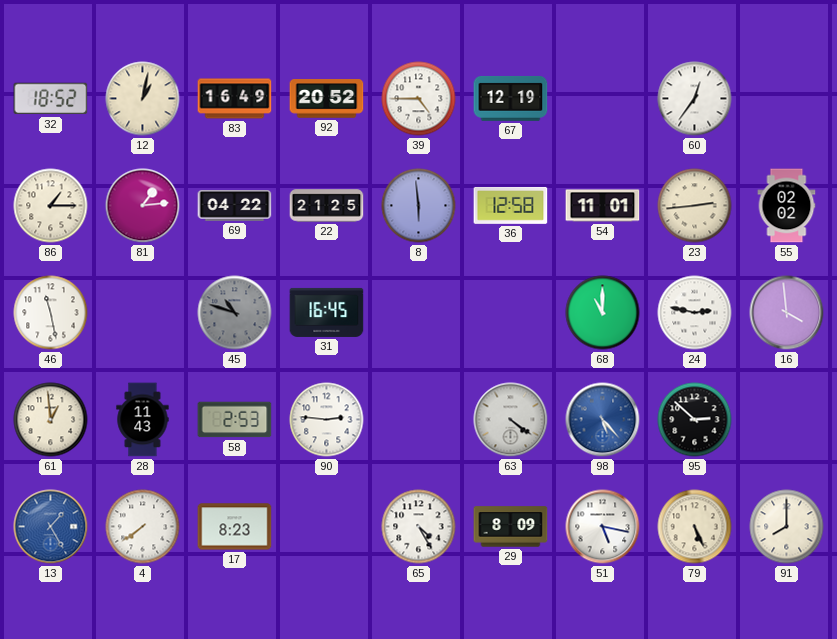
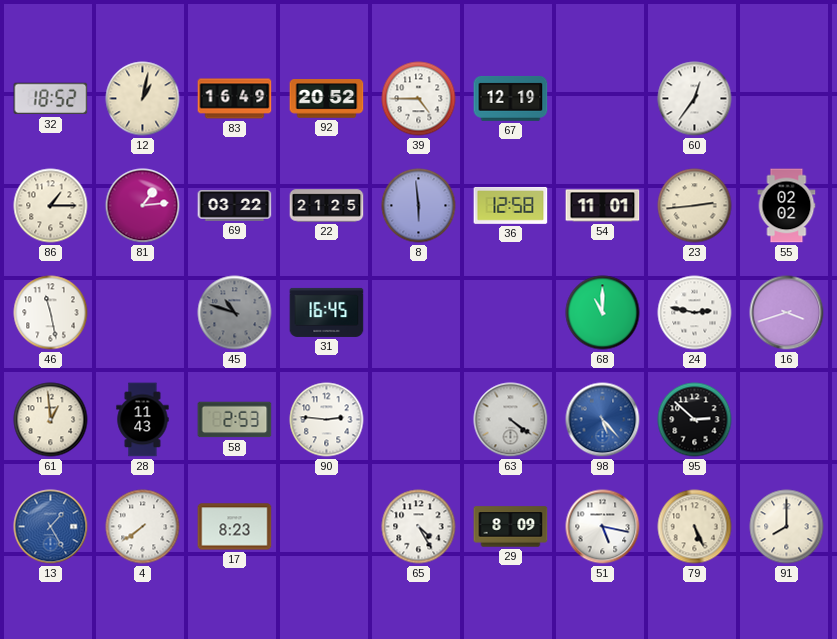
69: 04:22 -> 03:22
16: 3:59 -> 3:42
